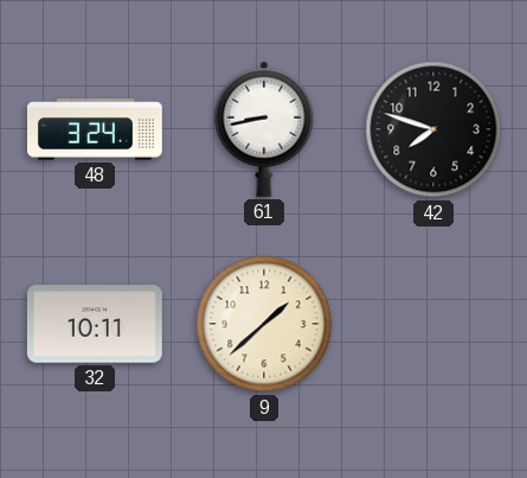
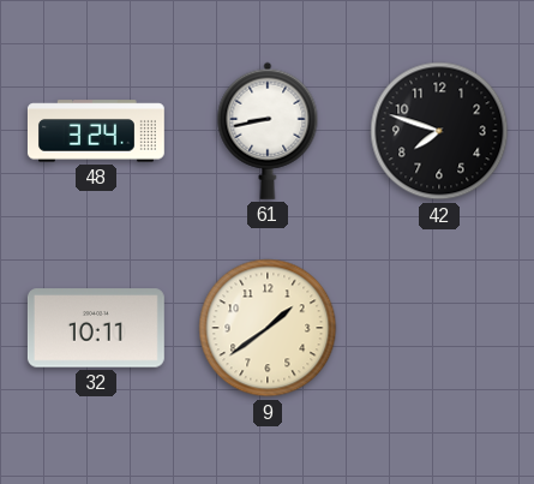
9: 1:38 -> 1:39
